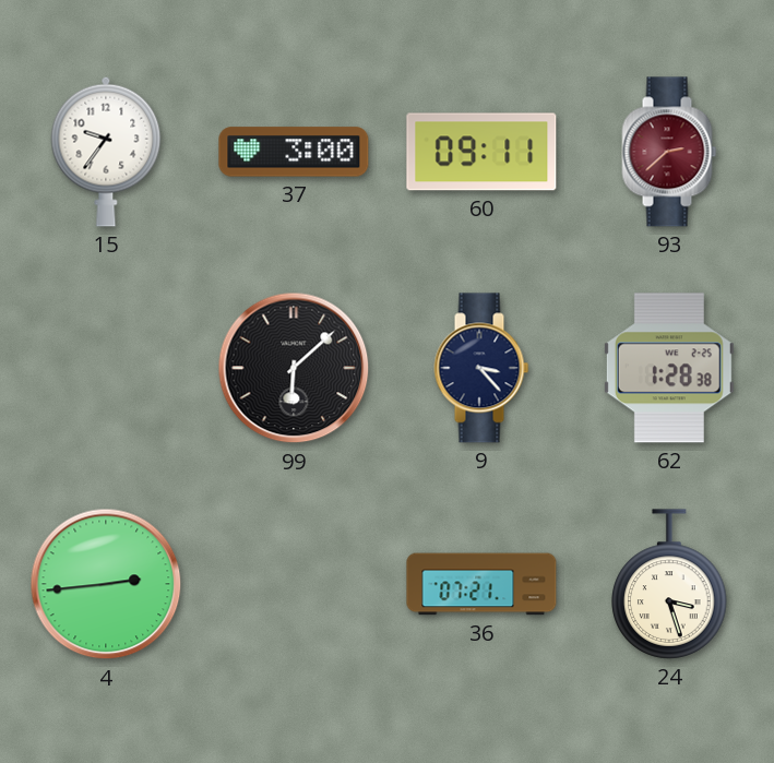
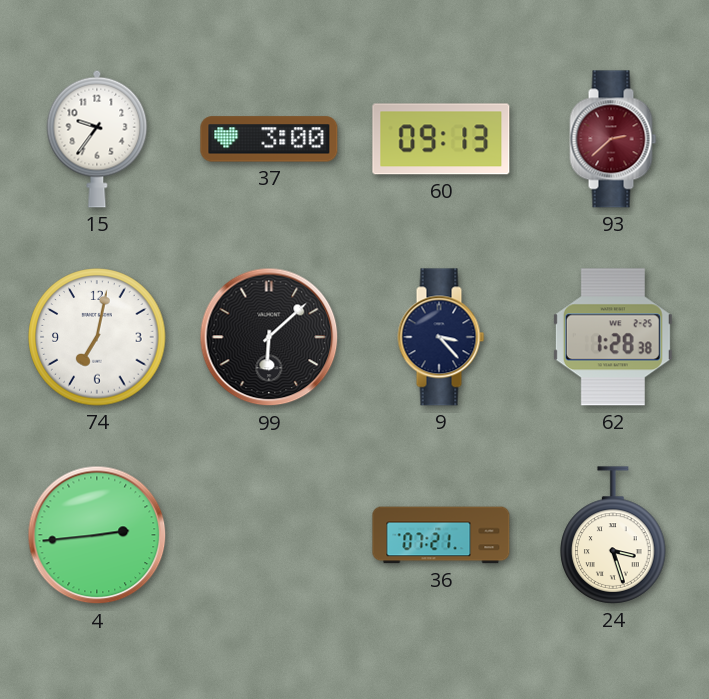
60: 09:11 -> 09:13
74: none -> 7:02
